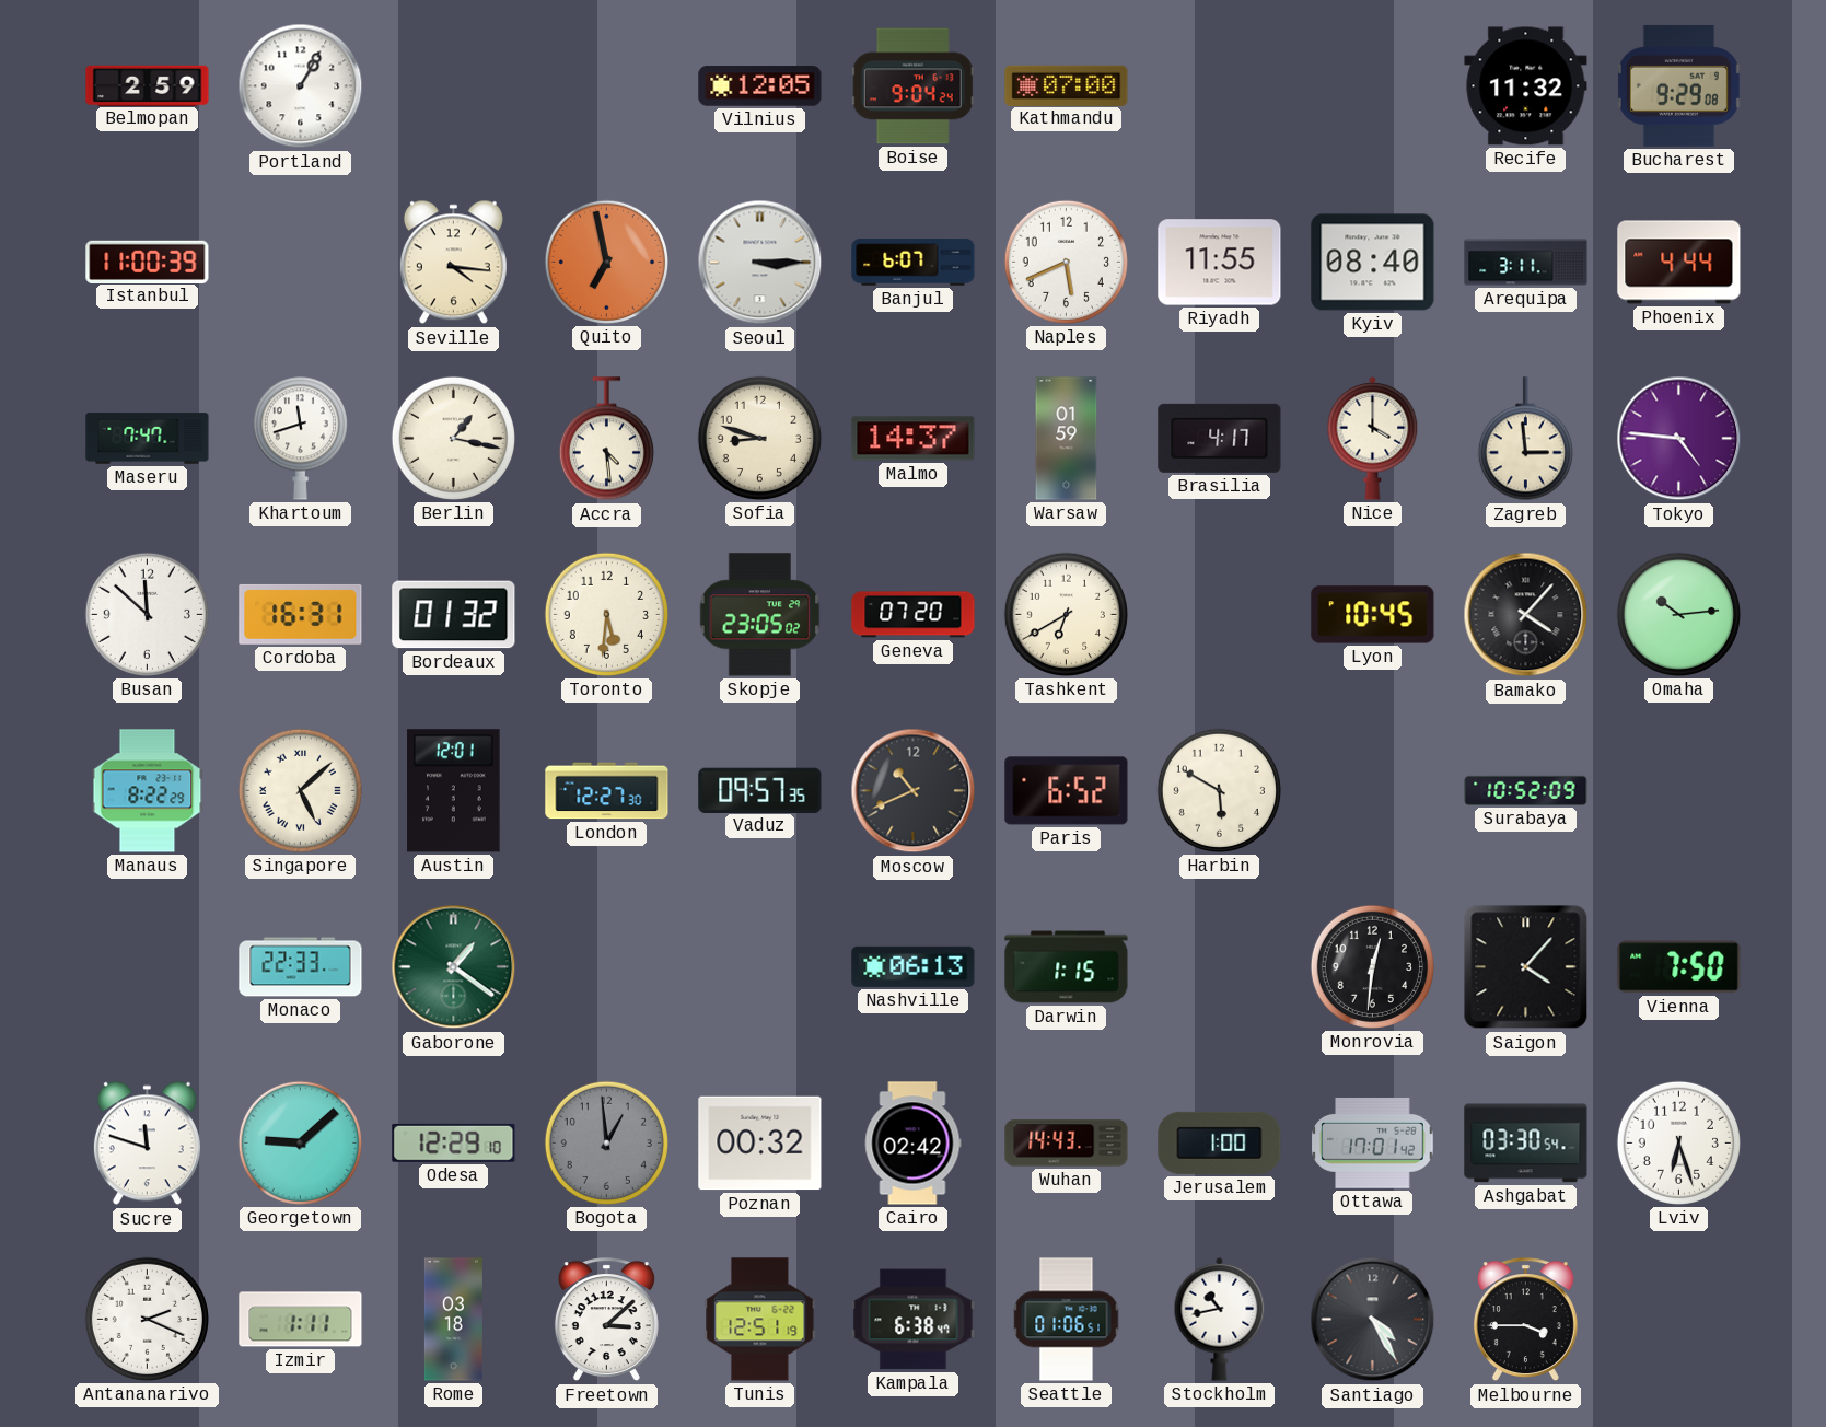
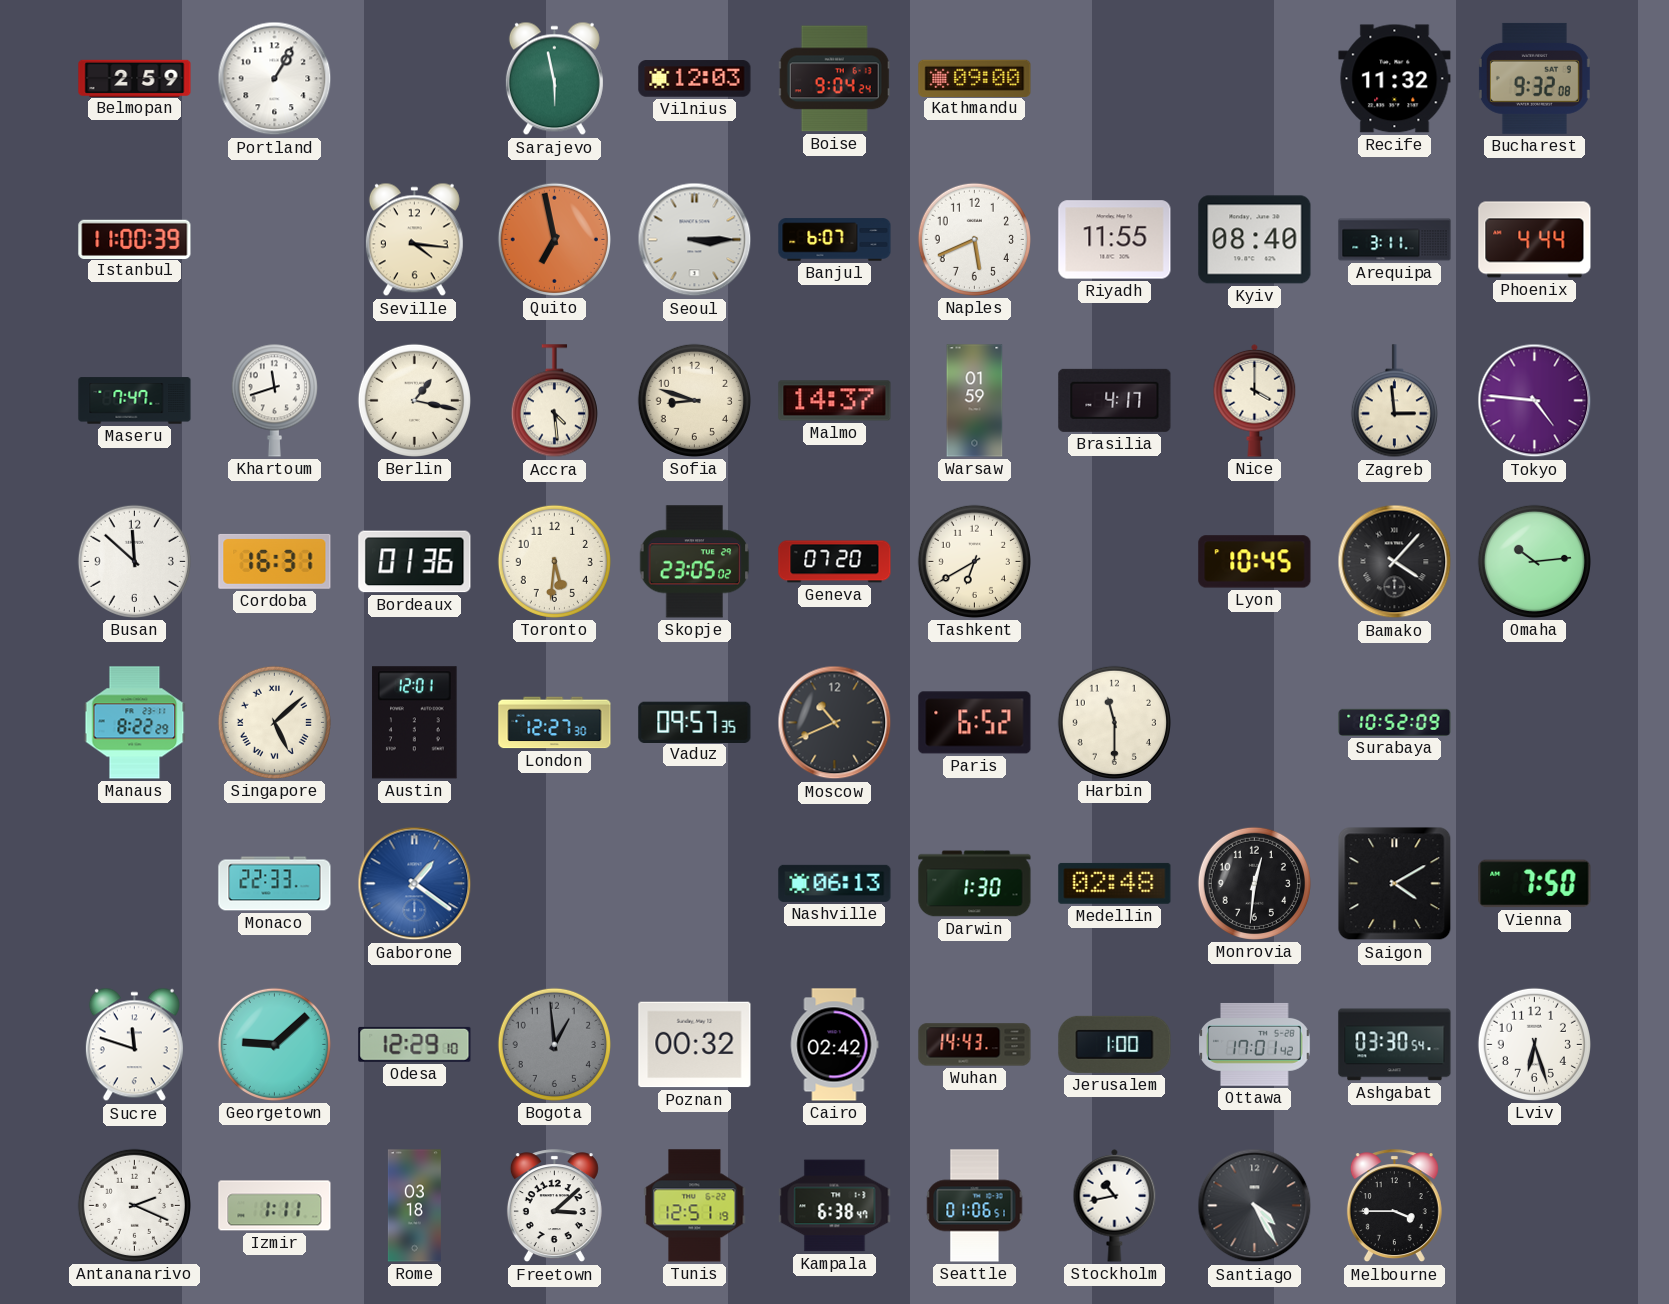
Sarajevo: none -> 5:58
Vilnius: 12:05 -> 12:03
Kathmandu: 07:00 -> 09:00
Bucharest: 9:29 -> 9:32
Bordeaux: 01:32 -> 01:36
Harbin: 5:50 -> 11:30
Gaborone dial: green -> blue
Darwin: 1:15 -> 1:30
Medellin: none -> 02:48
Saigon: 4:07 -> 4:10
